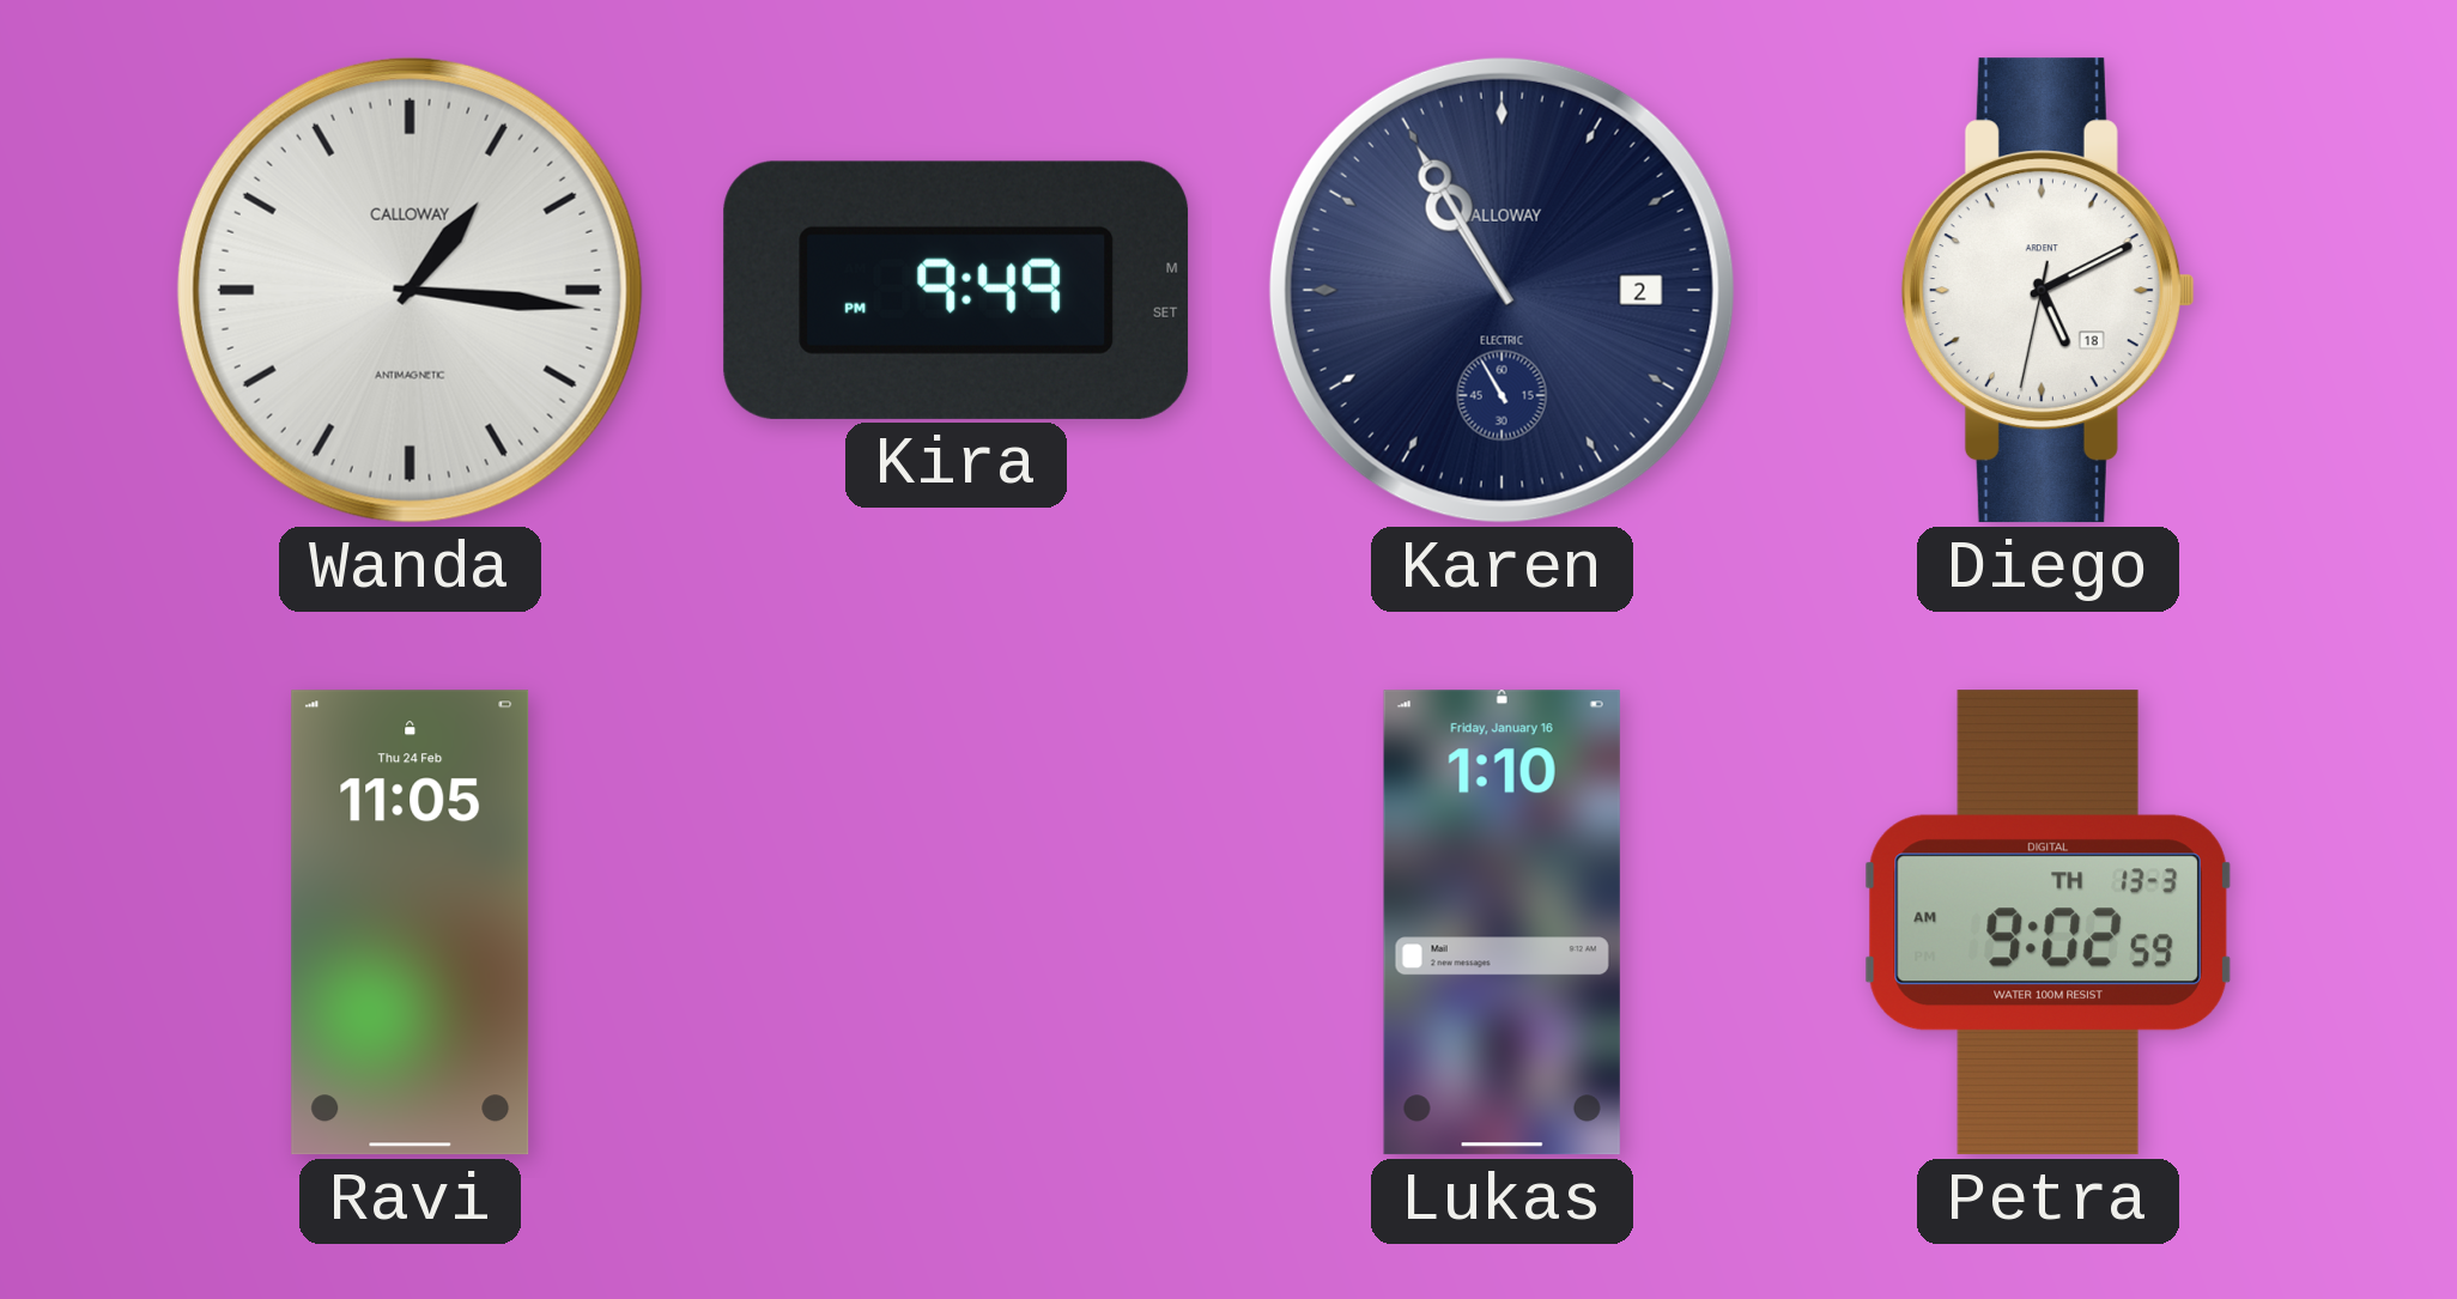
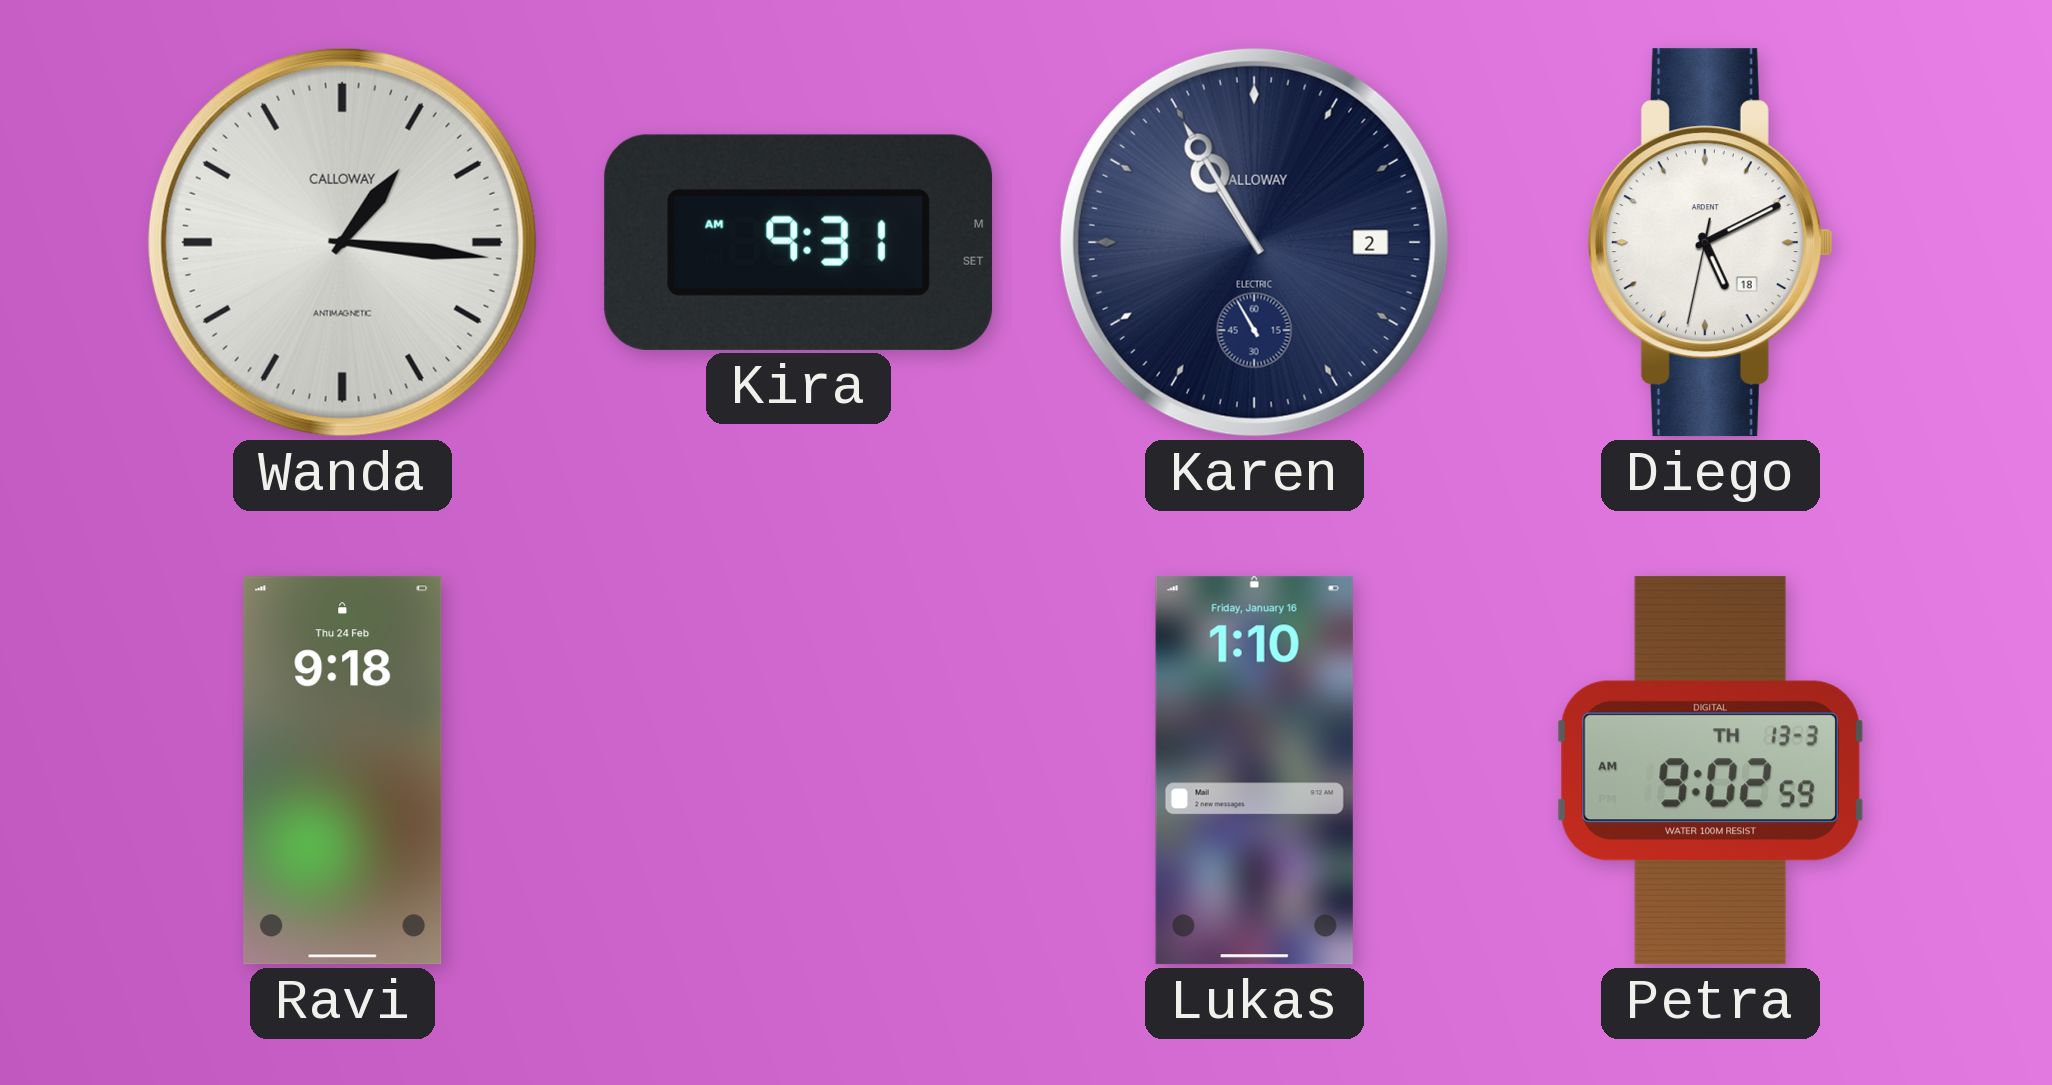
Kira: 9:49 -> 9:31
Ravi: 11:05 -> 9:18
